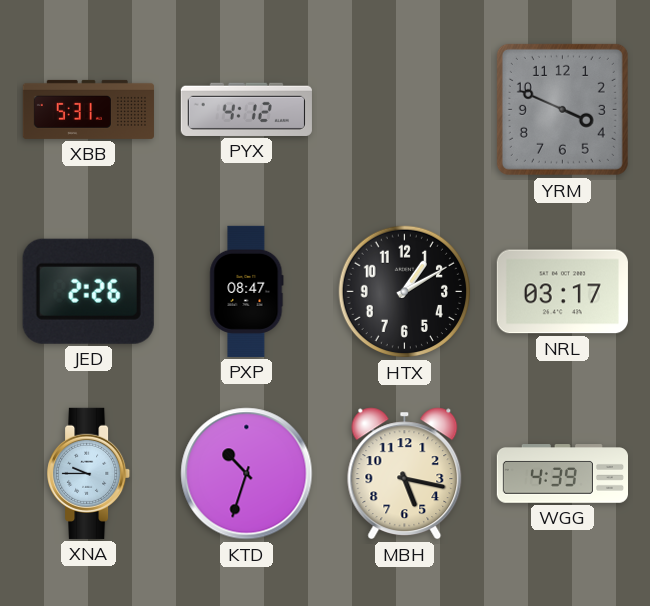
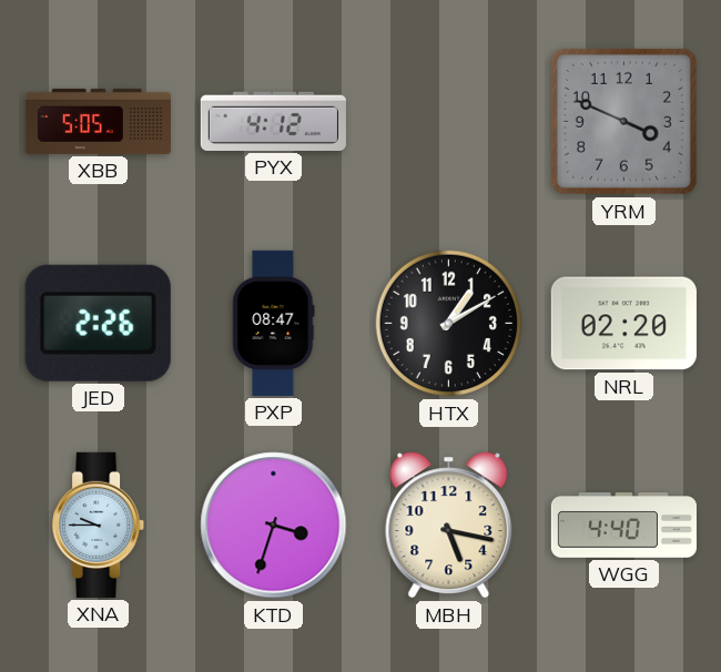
XBB: 5:31 -> 5:05
NRL: 03:17 -> 02:20
KTD: 10:33 -> 3:33
WGG: 4:39 -> 4:40
